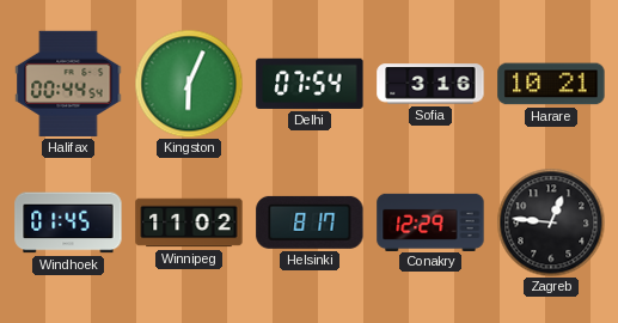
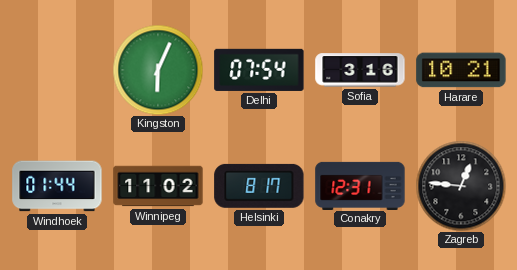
Halifax: 00:44 -> none
Windhoek: 01:45 -> 01:44
Conakry: 12:29 -> 12:31
